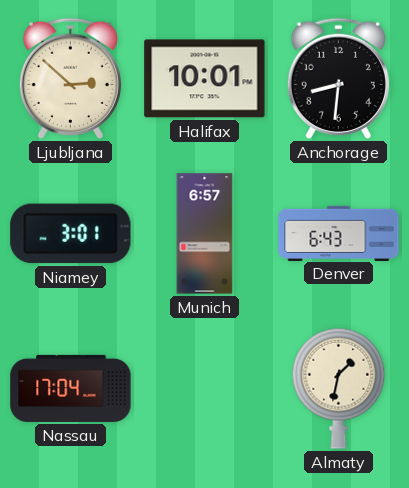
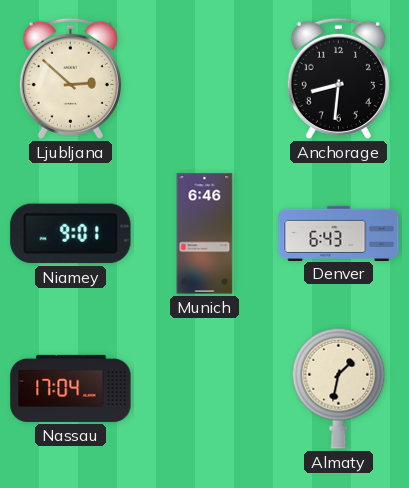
Halifax: 10:01 -> none
Niamey: 3:01 -> 9:01
Munich: 6:57 -> 6:46
